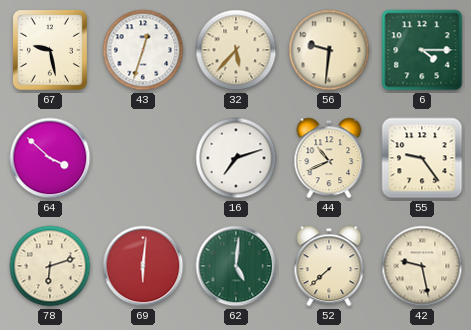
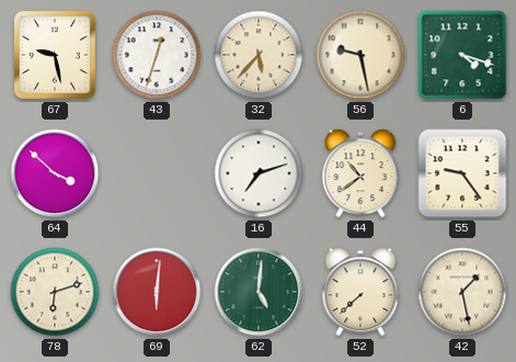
56: 9:31 -> 9:28
6: 4:15 -> 4:18
44: 10:41 -> 10:39
42: 9:28 -> 1:28
